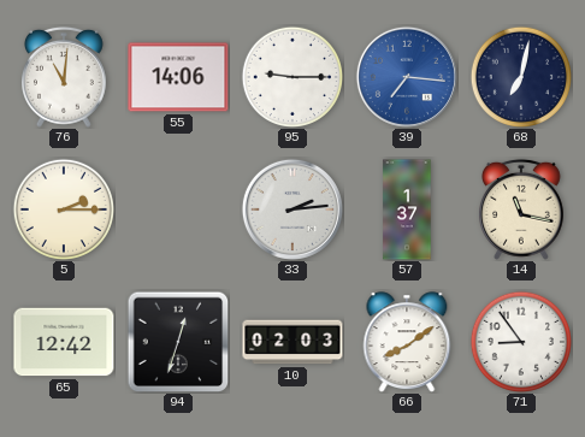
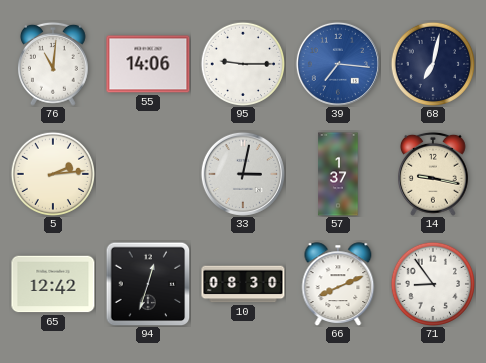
5: 2:15 -> 2:14
33: 2:14 -> 3:02
14: 11:17 -> 9:17
10: 02:03 -> 08:30
66: 8:09 -> 8:11
